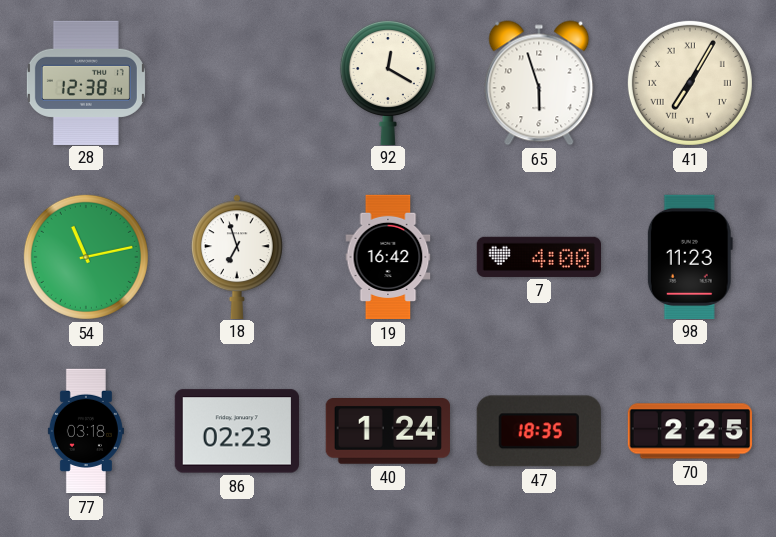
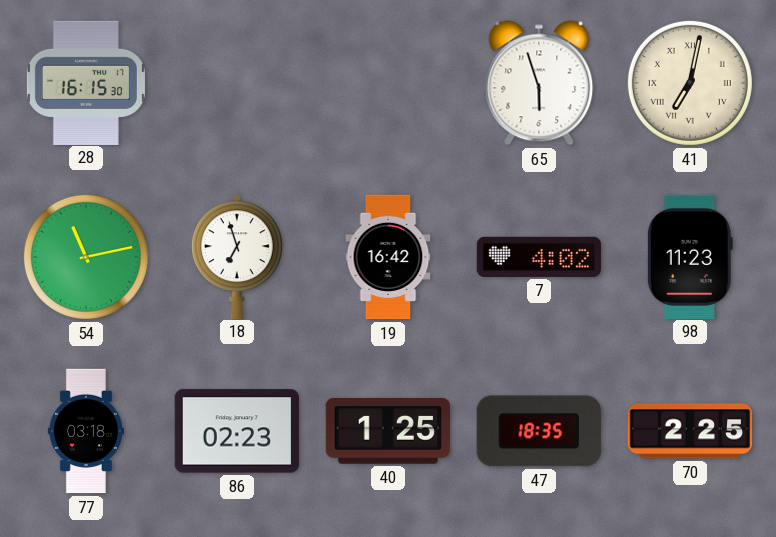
28: 12:38 -> 16:15
92: 12:20 -> none
41: 7:05 -> 7:02
7: 4:00 -> 4:02
40: 1:24 -> 1:25
